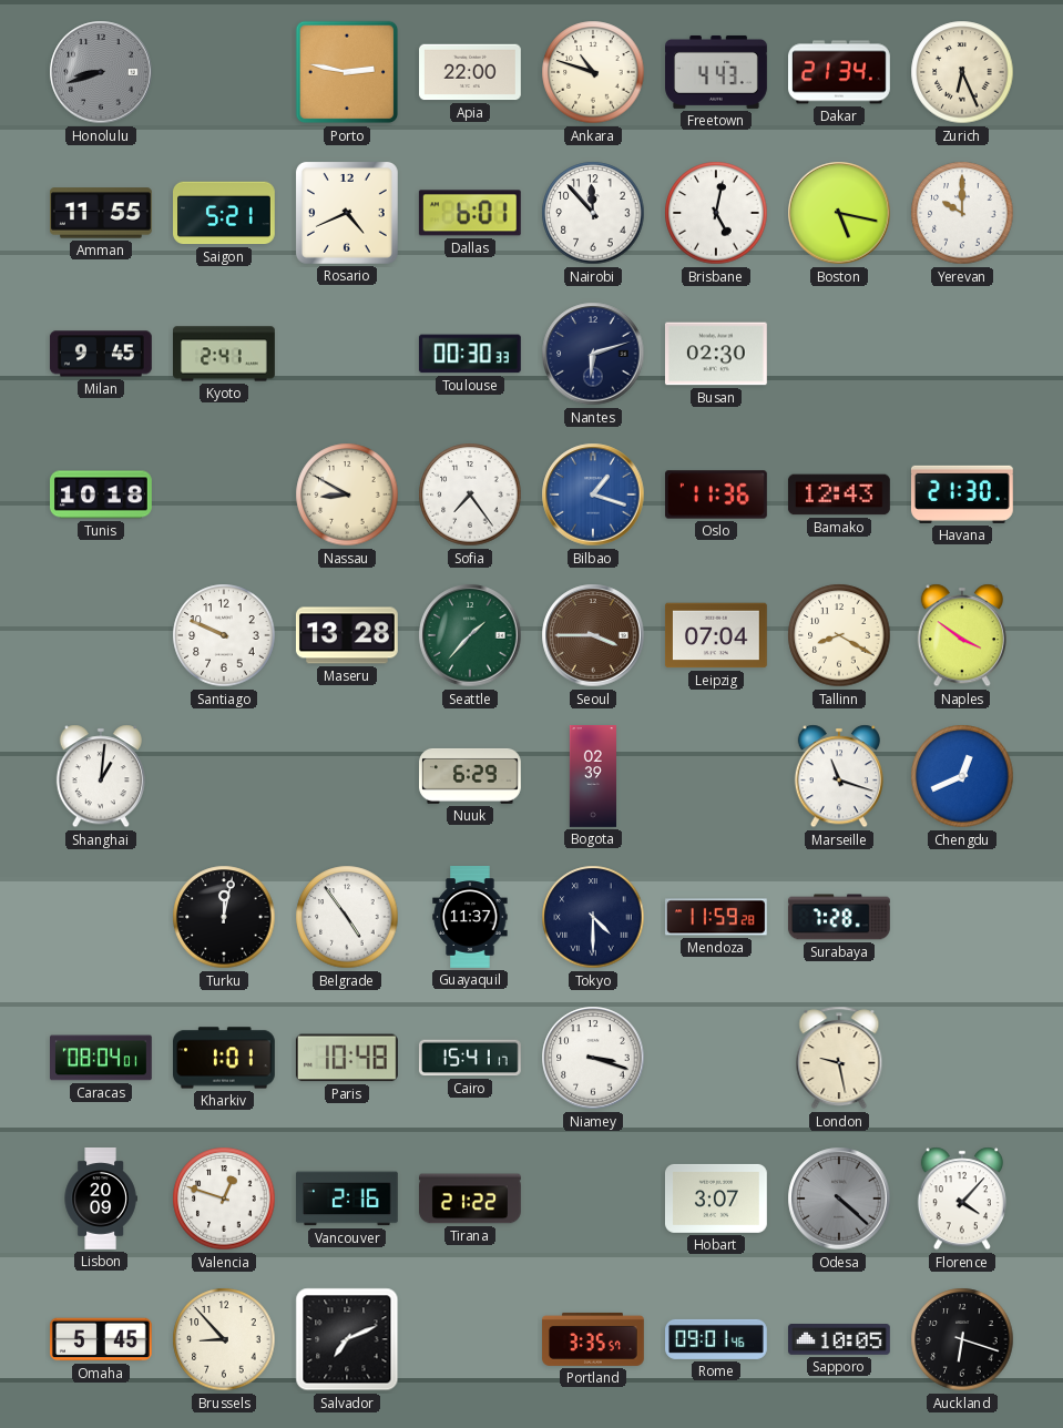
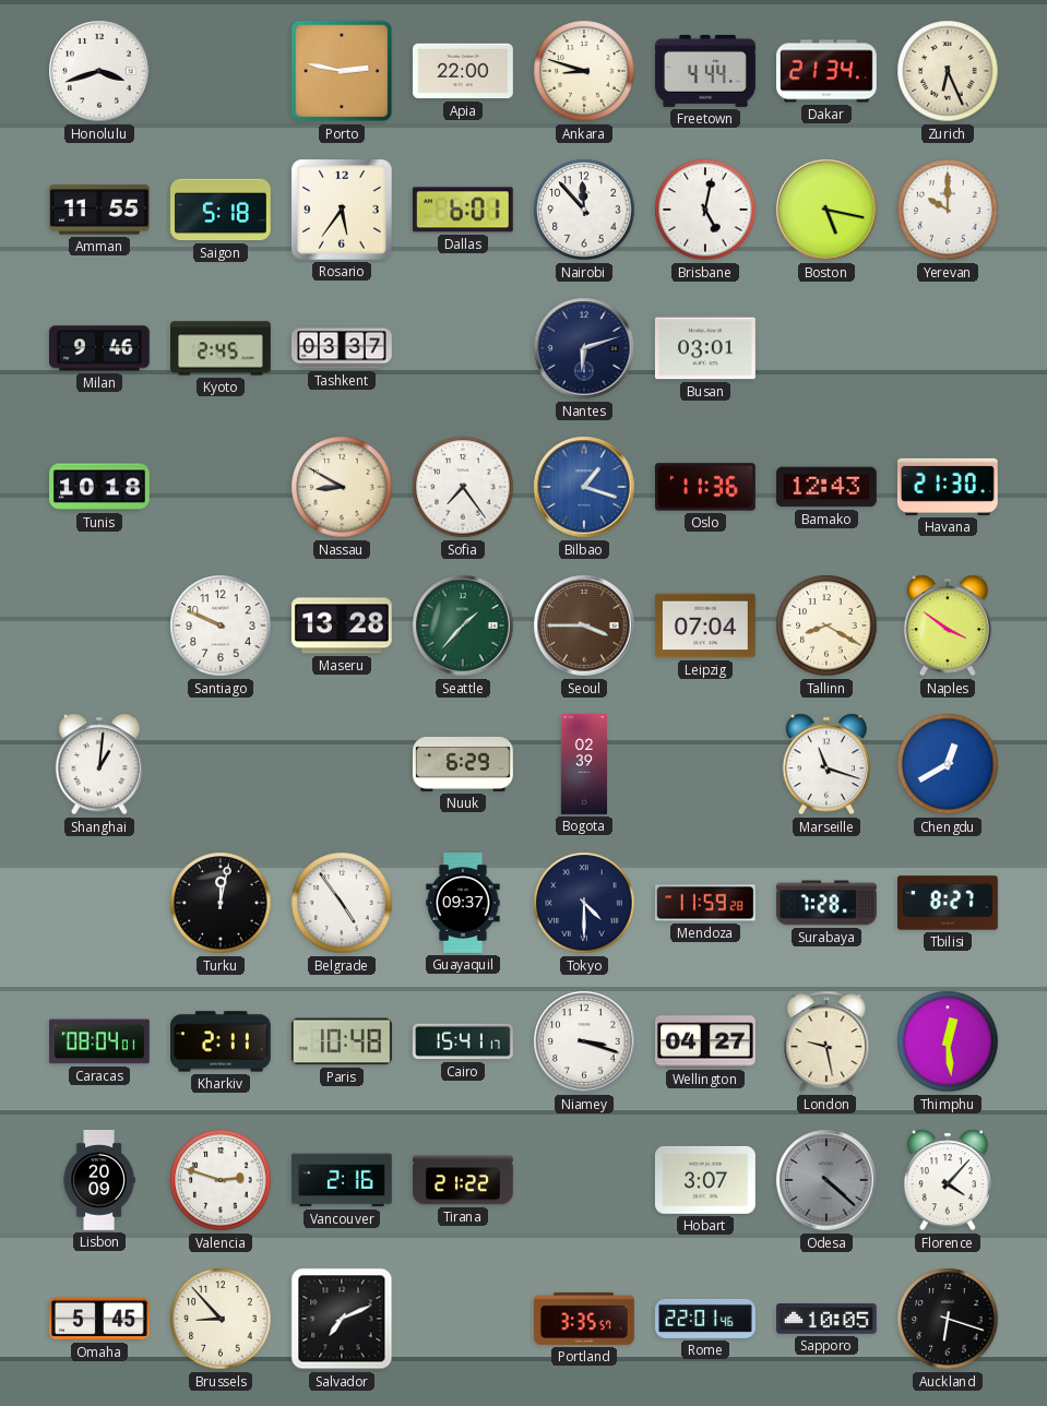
Honolulu: 8:42 -> 3:42
Honolulu dial: grey -> white
Ankara: 10:48 -> 8:48
Freetown: 4:43 -> 4:44
Saigon: 5:21 -> 5:18
Rosario: 4:41 -> 5:36
Milan: 9:45 -> 9:46
Kyoto: 2:41 -> 2:45
Tashkent: none -> 03:37
Toulouse: 00:30 -> none
Busan: 02:30 -> 03:01
Chengdu: 12:41 -> 12:40
Guayaquil: 11:37 -> 09:37
Tbilisi: none -> 8:27
Kharkiv: 1:01 -> 2:11
Wellington: none -> 04:27
Thimphu: none -> 12:29
Valencia: 12:48 -> 2:48
Rome: 09:01 -> 22:01
